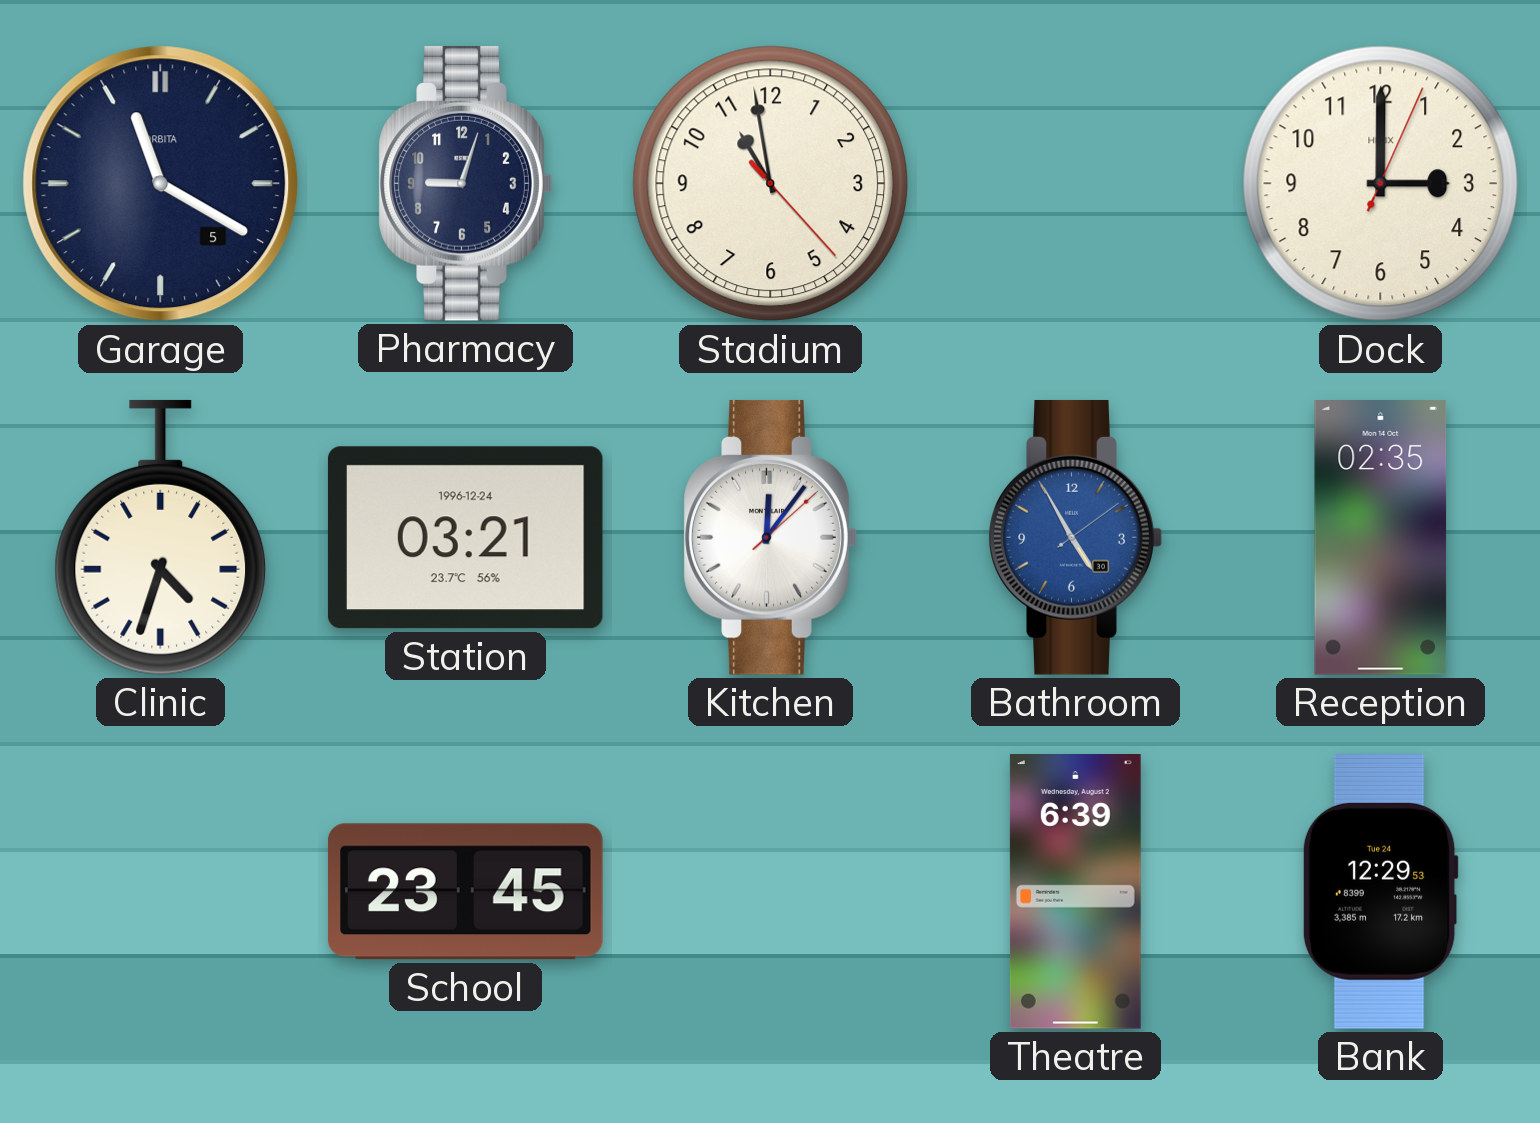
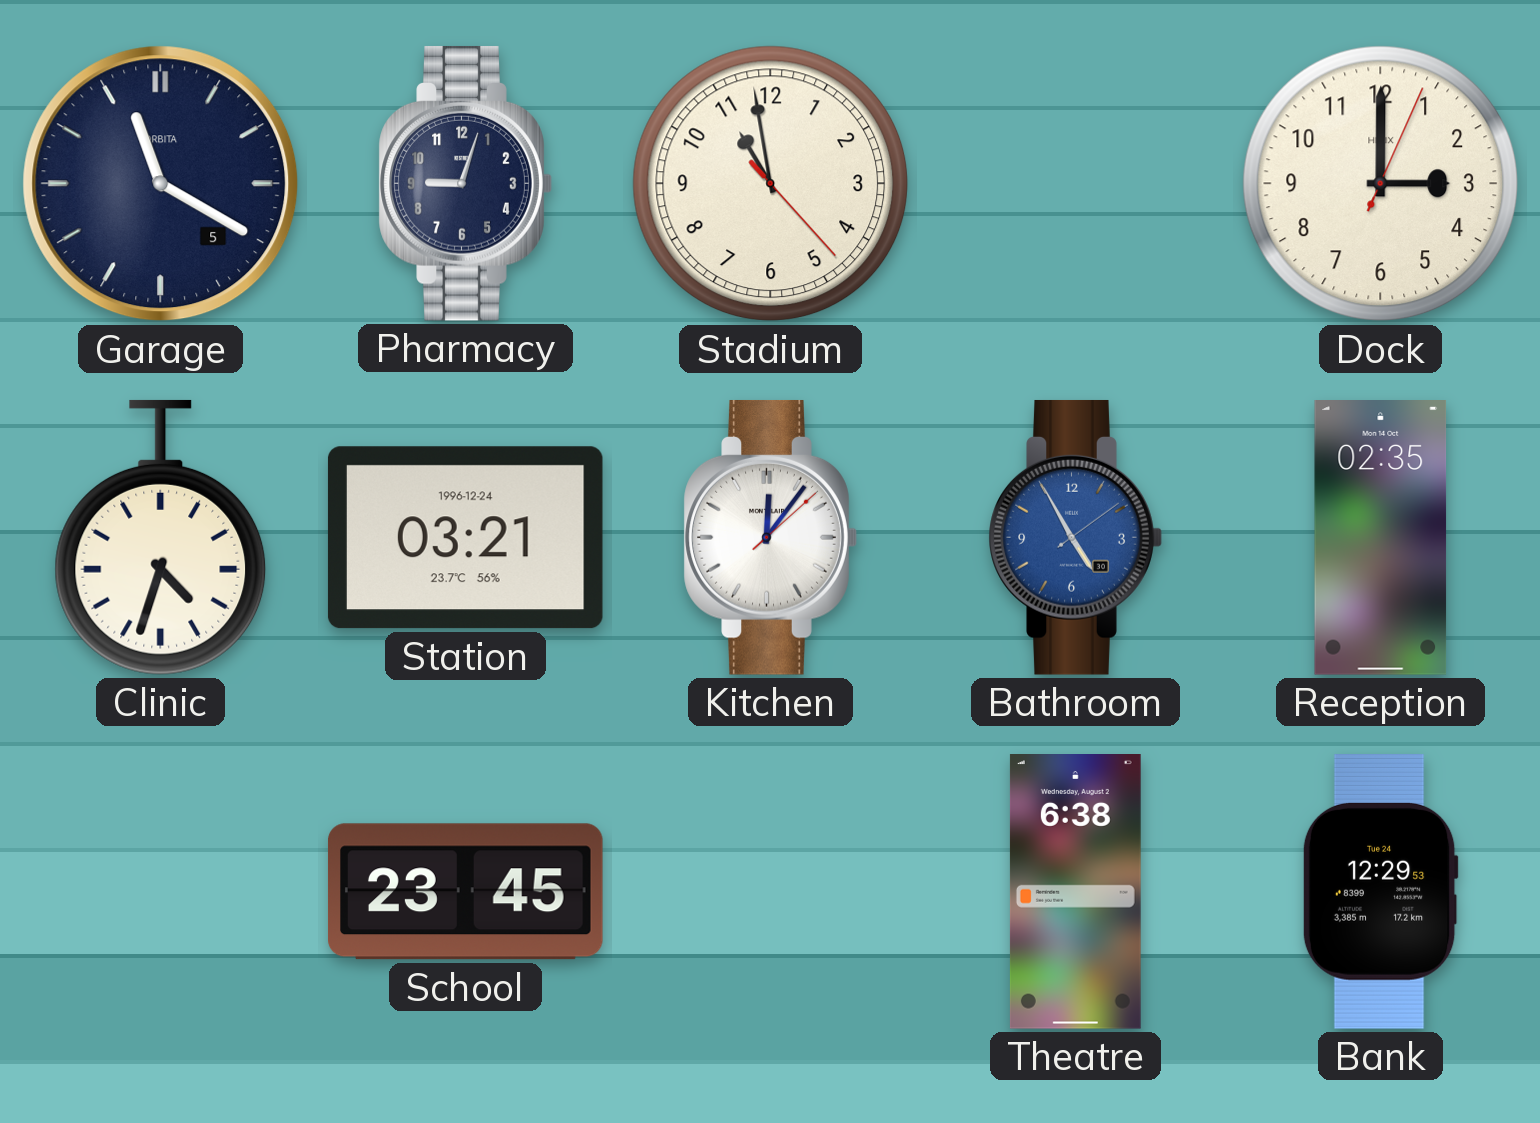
Theatre: 6:39 -> 6:38
